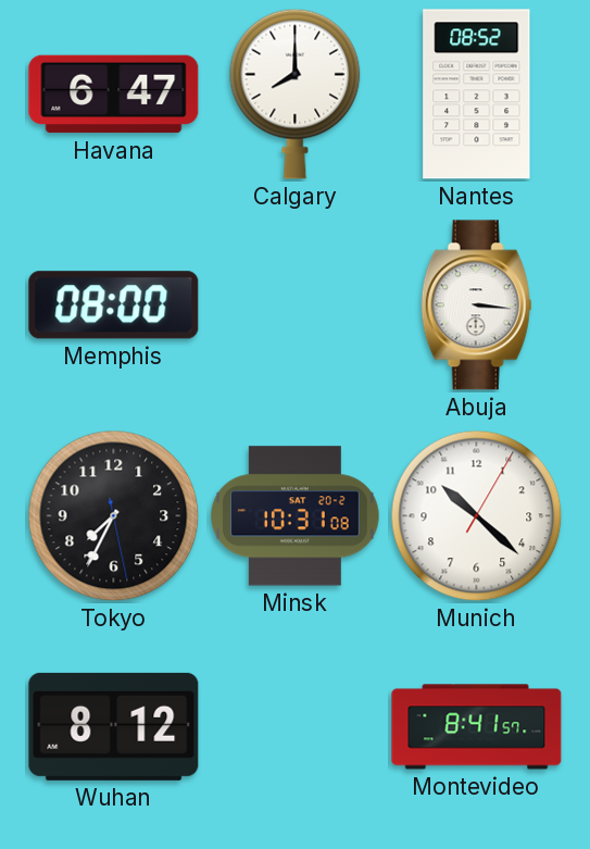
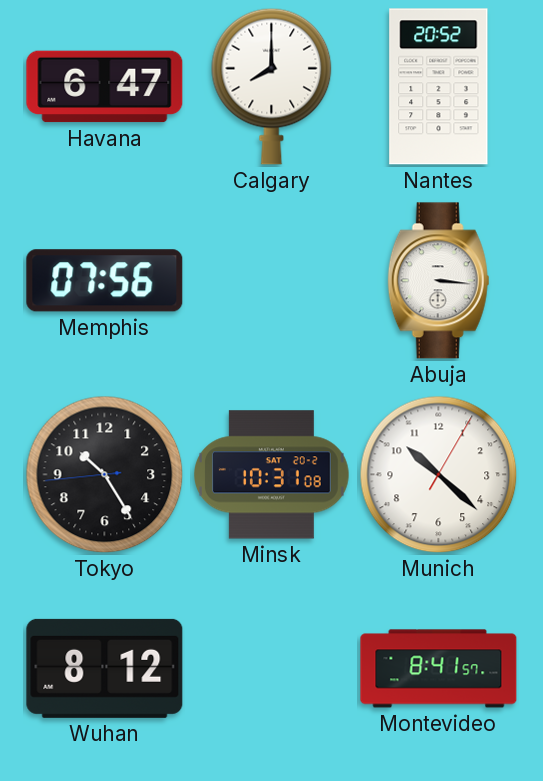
Nantes: 08:52 -> 20:52
Memphis: 08:00 -> 07:56
Tokyo: 7:34 -> 10:24
